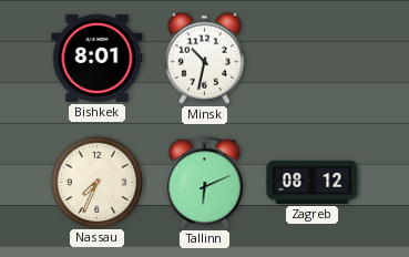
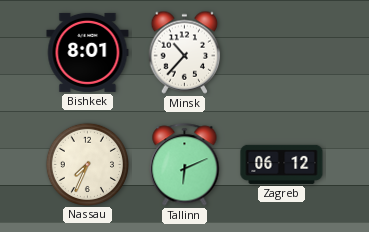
Minsk: 10:32 -> 10:37
Zagreb: 08:12 -> 06:12
